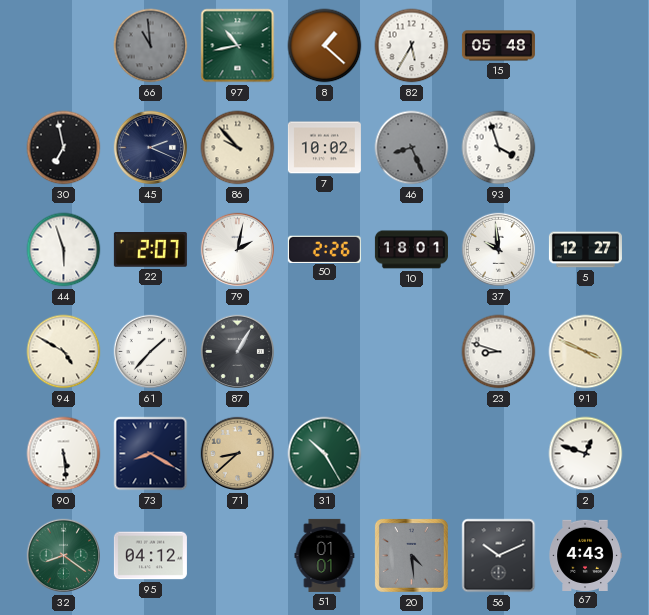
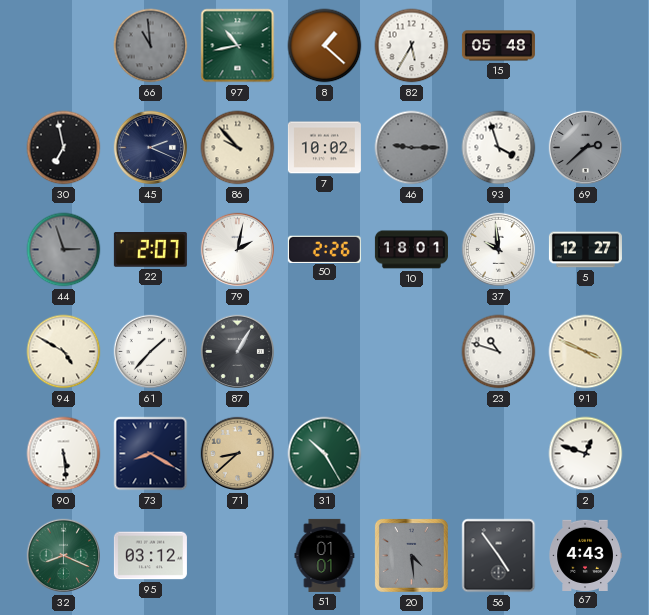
46: 8:26 -> 9:15
69: none -> 2:38
44: 5:57 -> 2:57
44 dial: white -> grey
23: 8:48 -> 10:48
32: 8:21 -> 8:19
95: 04:12 -> 03:12
56: 10:11 -> 4:54
